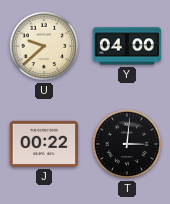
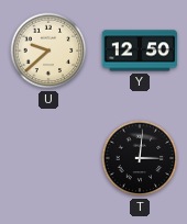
Y: 04:00 -> 12:50
J: 00:22 -> none
